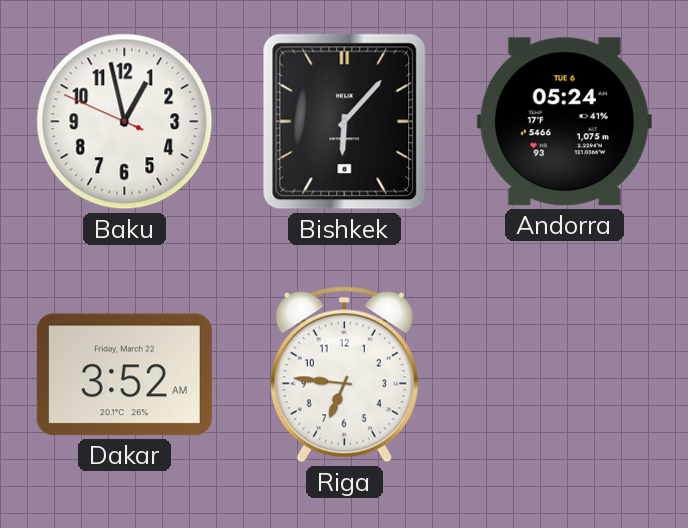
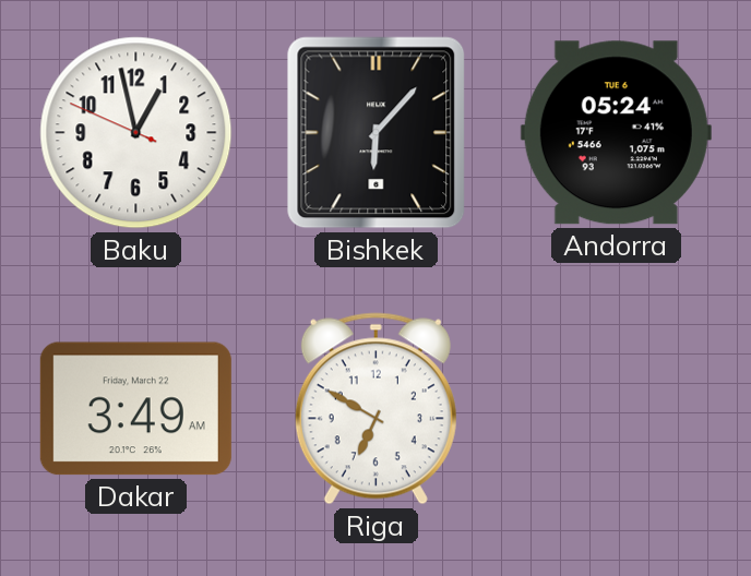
Dakar: 3:52 -> 3:49
Riga: 6:46 -> 6:50
